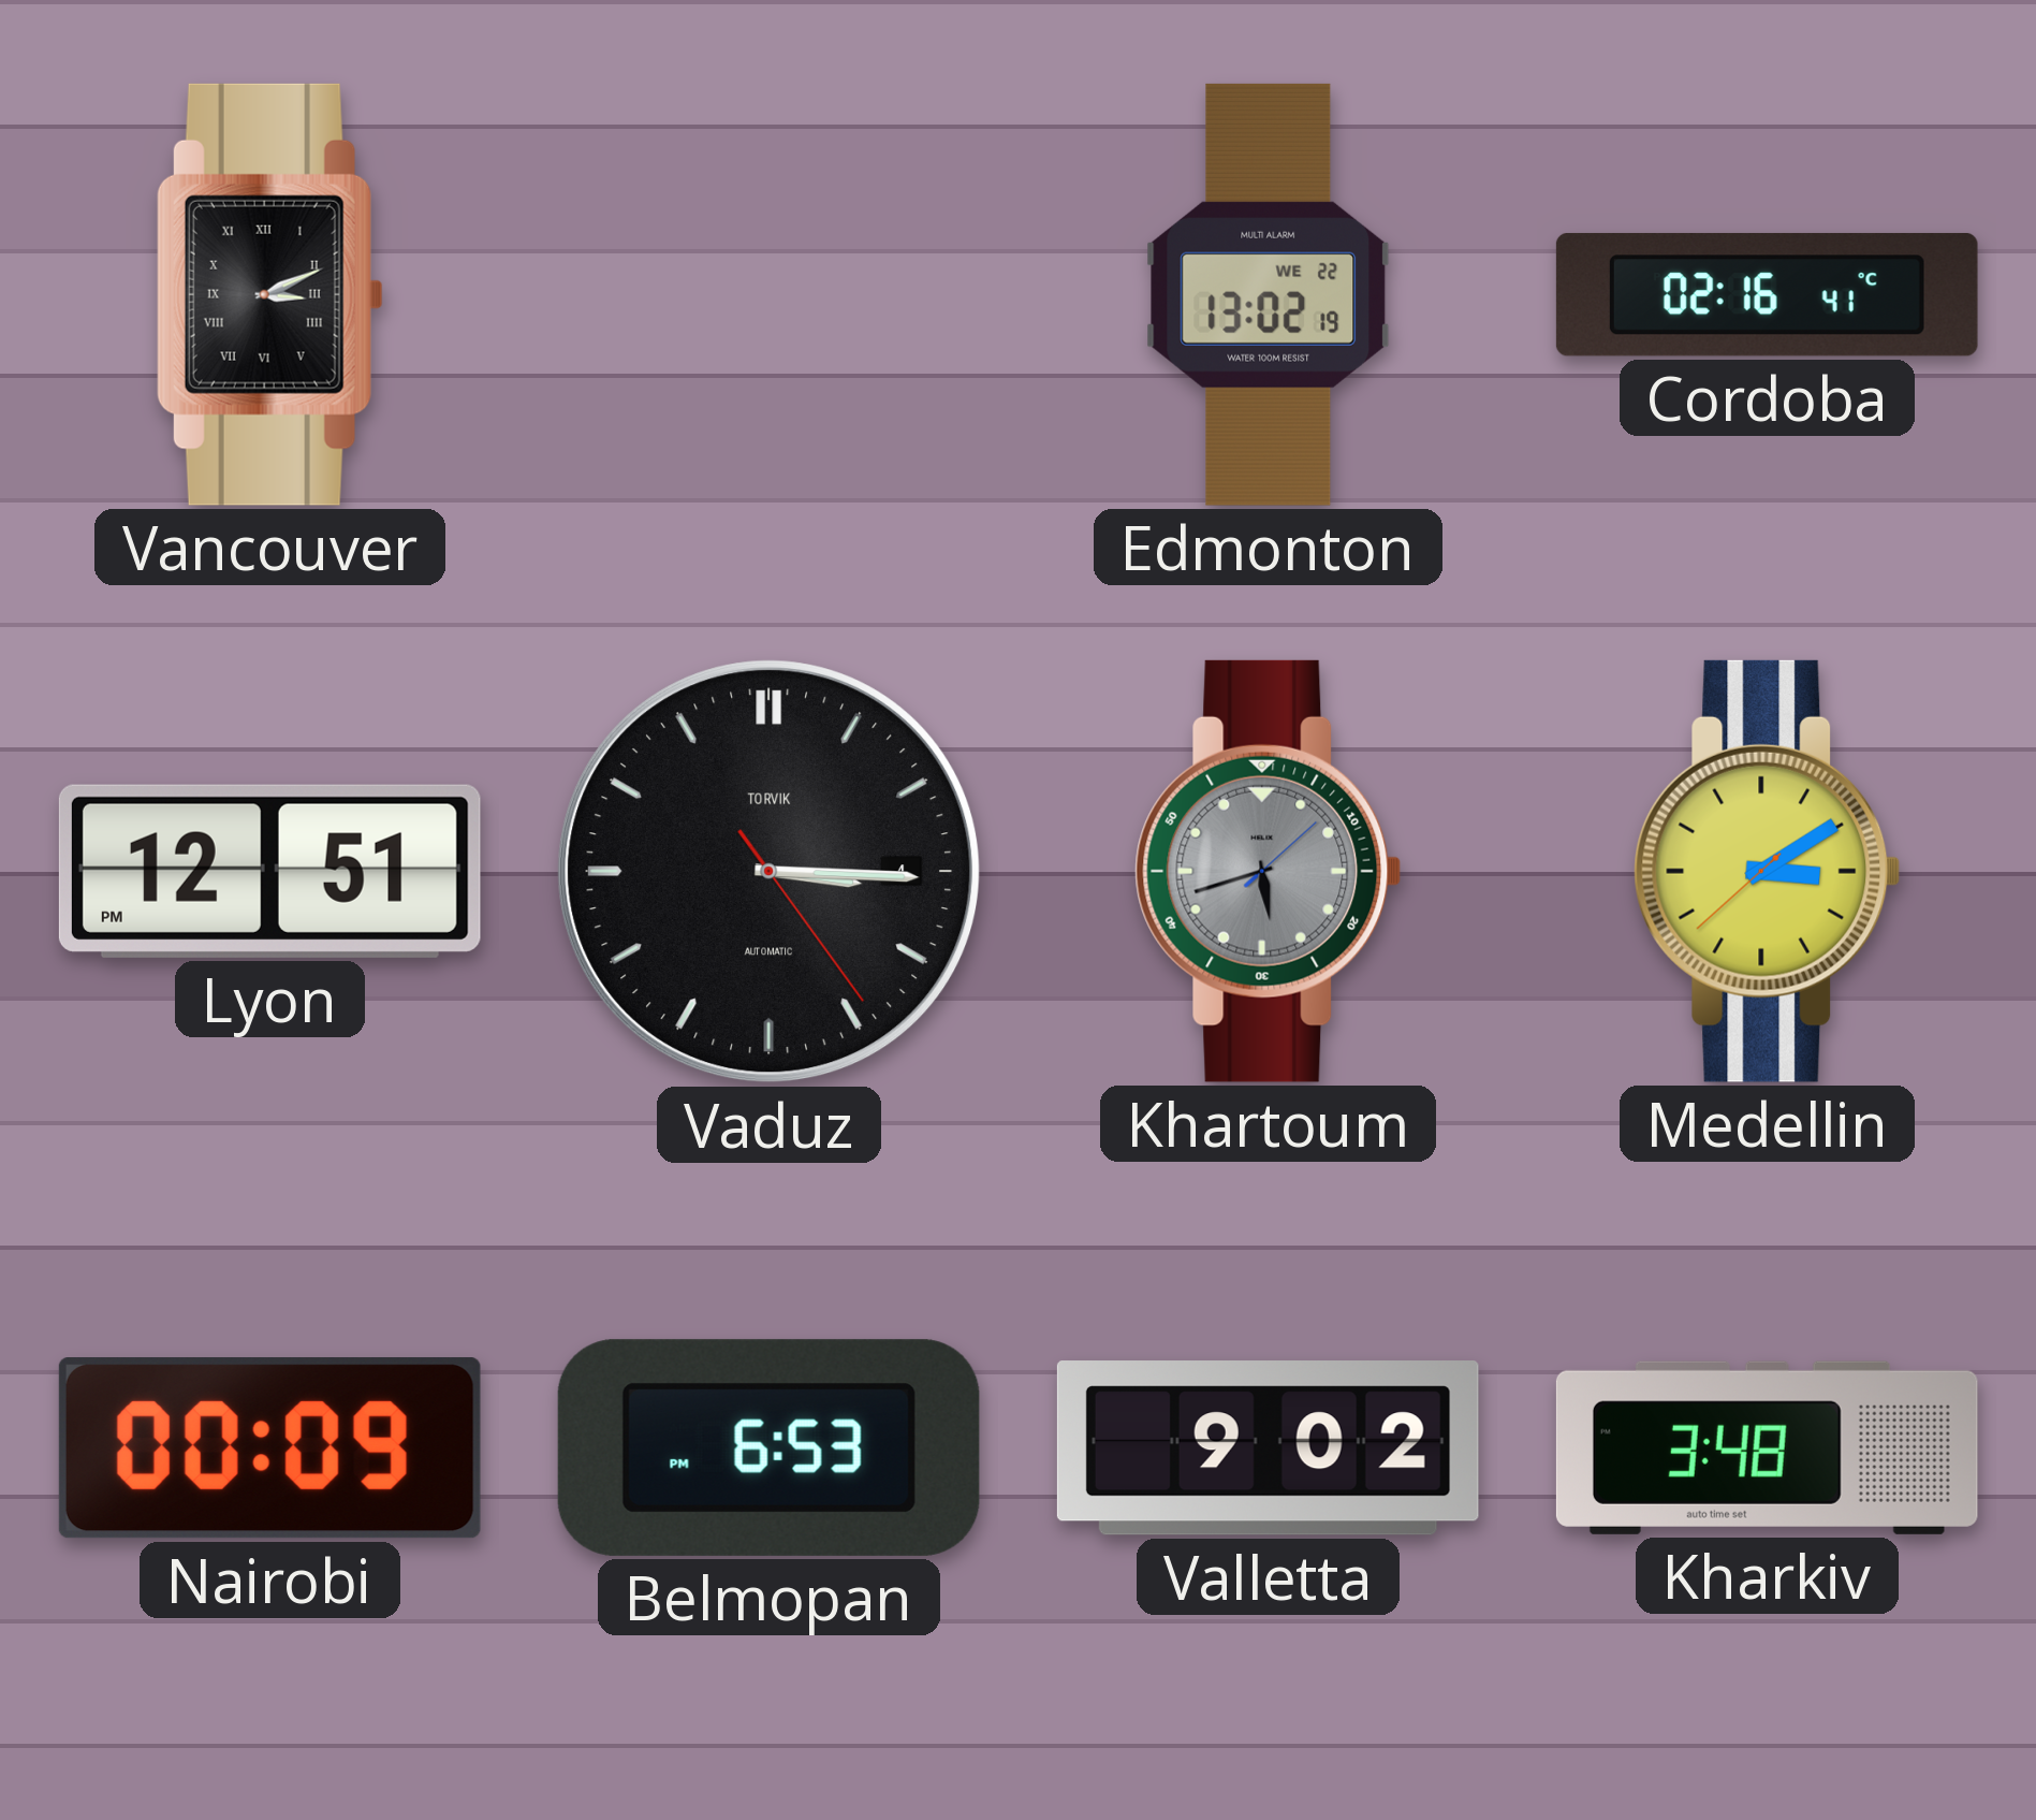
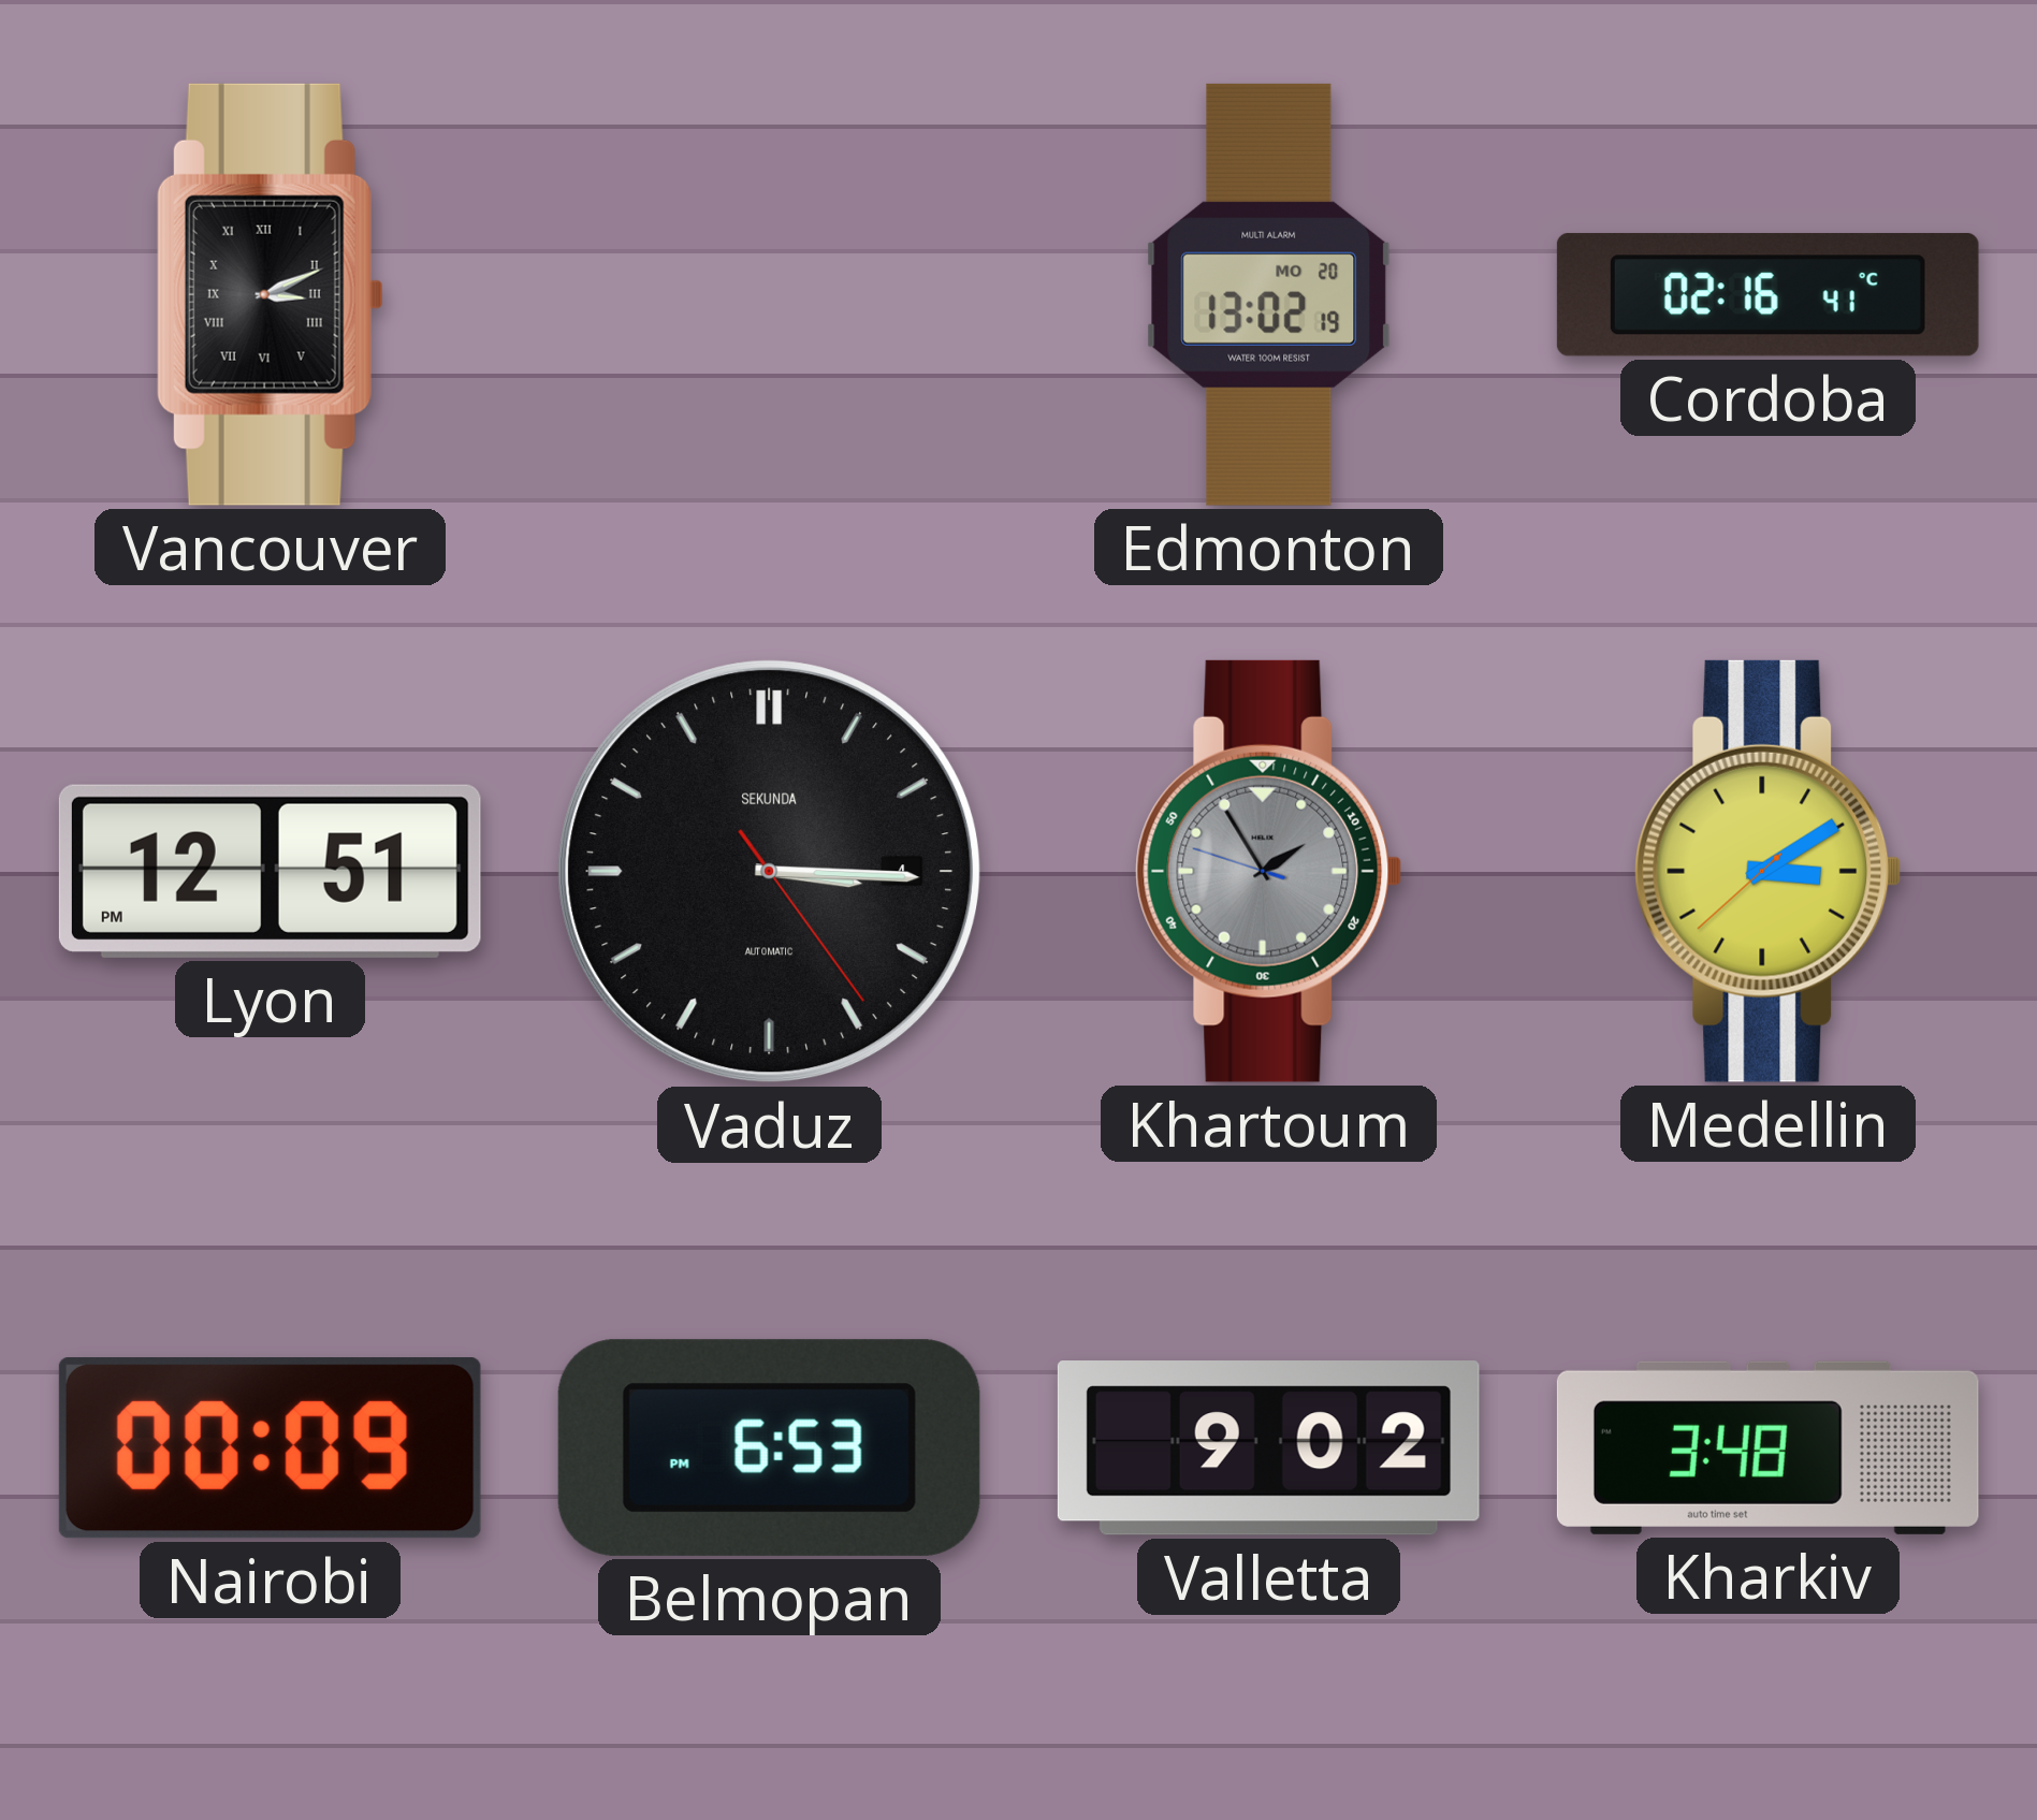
Edmonton date: WE 22 -> MO 20
Vaduz brand: TORVIK -> SEKUNDA
Khartoum: 5:42 -> 1:54
